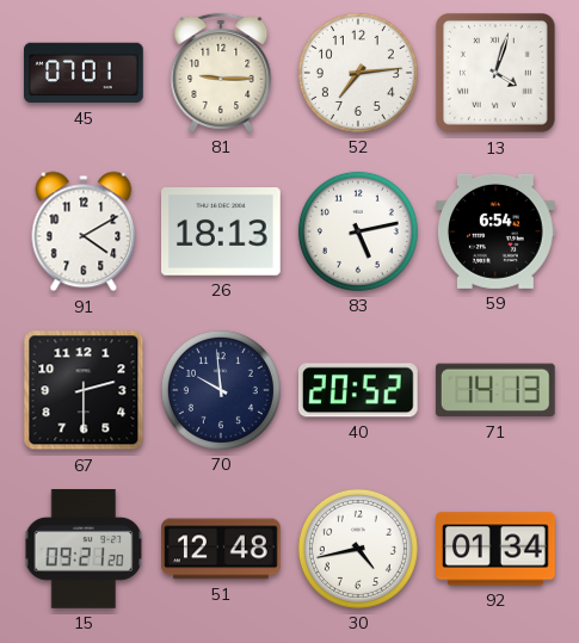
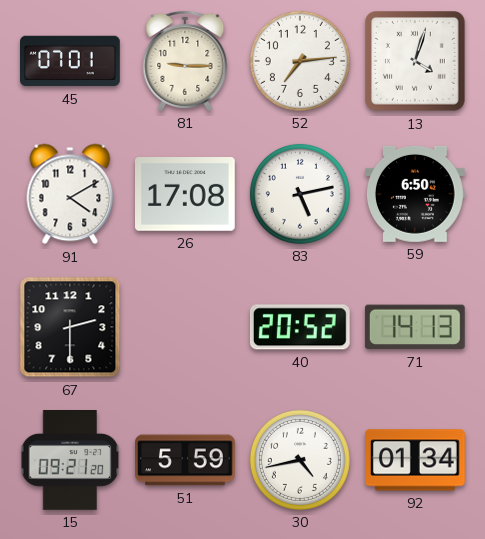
26: 18:13 -> 17:08
59: 6:54 -> 6:50
70: 9:59 -> none
51: 12:48 -> 5:59
